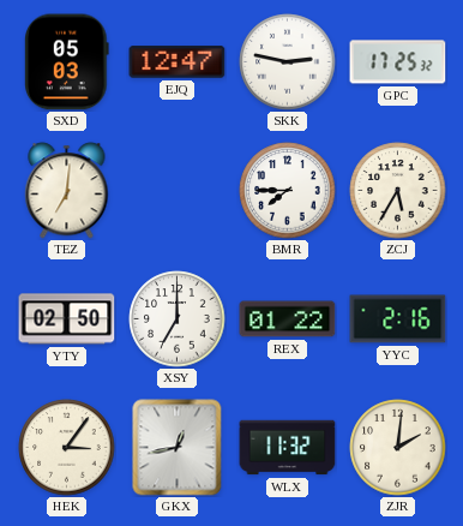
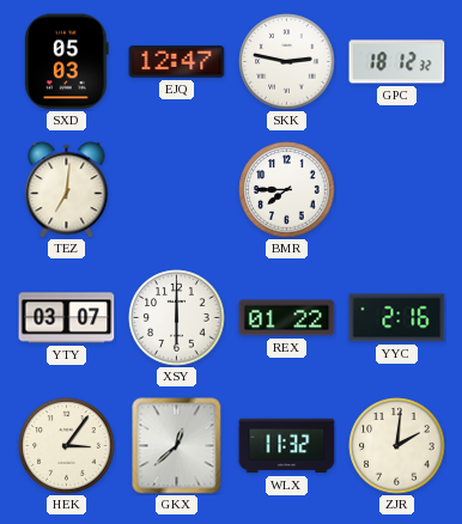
GPC: 17:25 -> 18:12
ZCJ: 5:35 -> none
YTY: 02:50 -> 03:07
XSY: 7:00 -> 6:00
GKX: 12:43 -> 12:38
